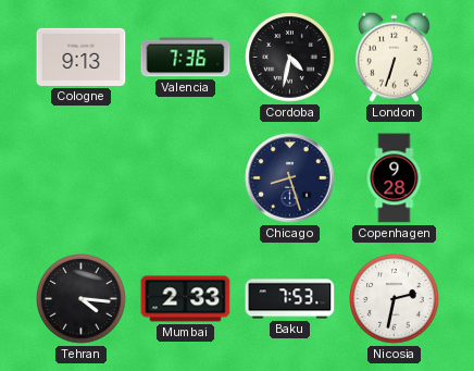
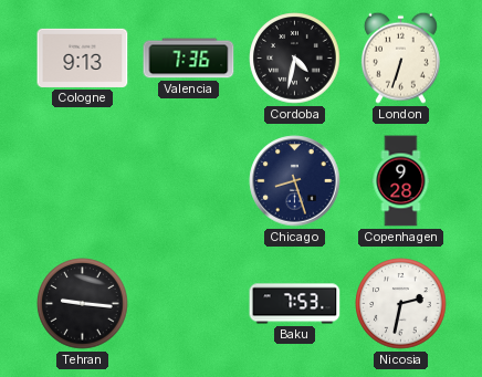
Tehran: 4:16 -> 9:16
Mumbai: 2:33 -> none
